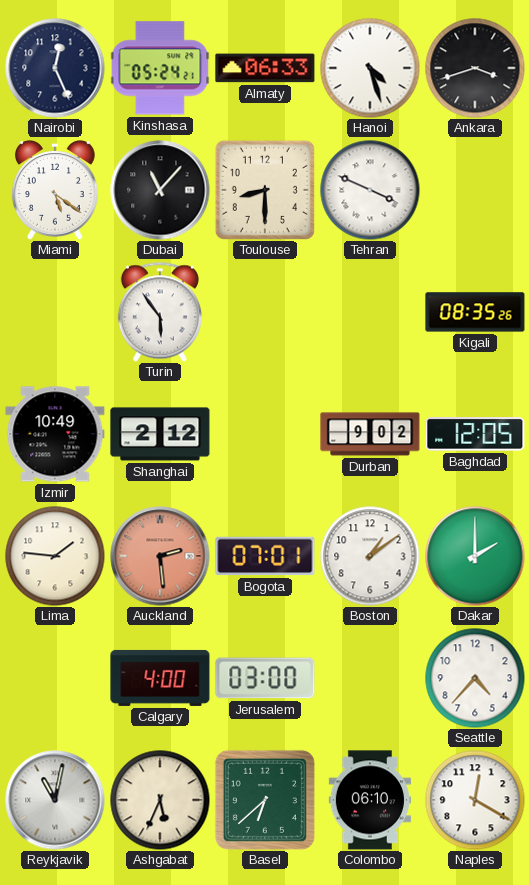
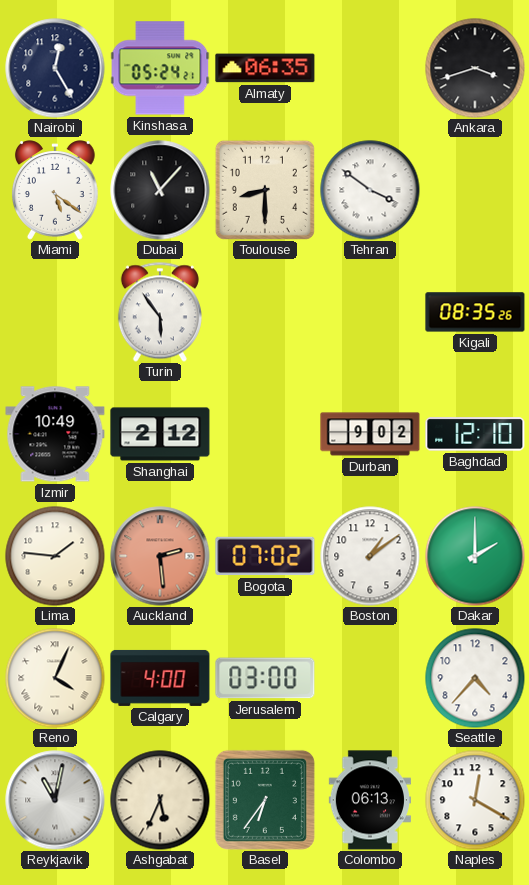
Nairobi: 12:26 -> 12:25
Almaty: 06:33 -> 06:35
Hanoi: 4:27 -> none
Tehran: 3:49 -> 3:51
Baghdad: 12:05 -> 12:10
Bogota: 07:01 -> 07:02
Reno: none -> 4:04
Basel: 6:38 -> 6:36
Colombo: 06:10 -> 06:13
